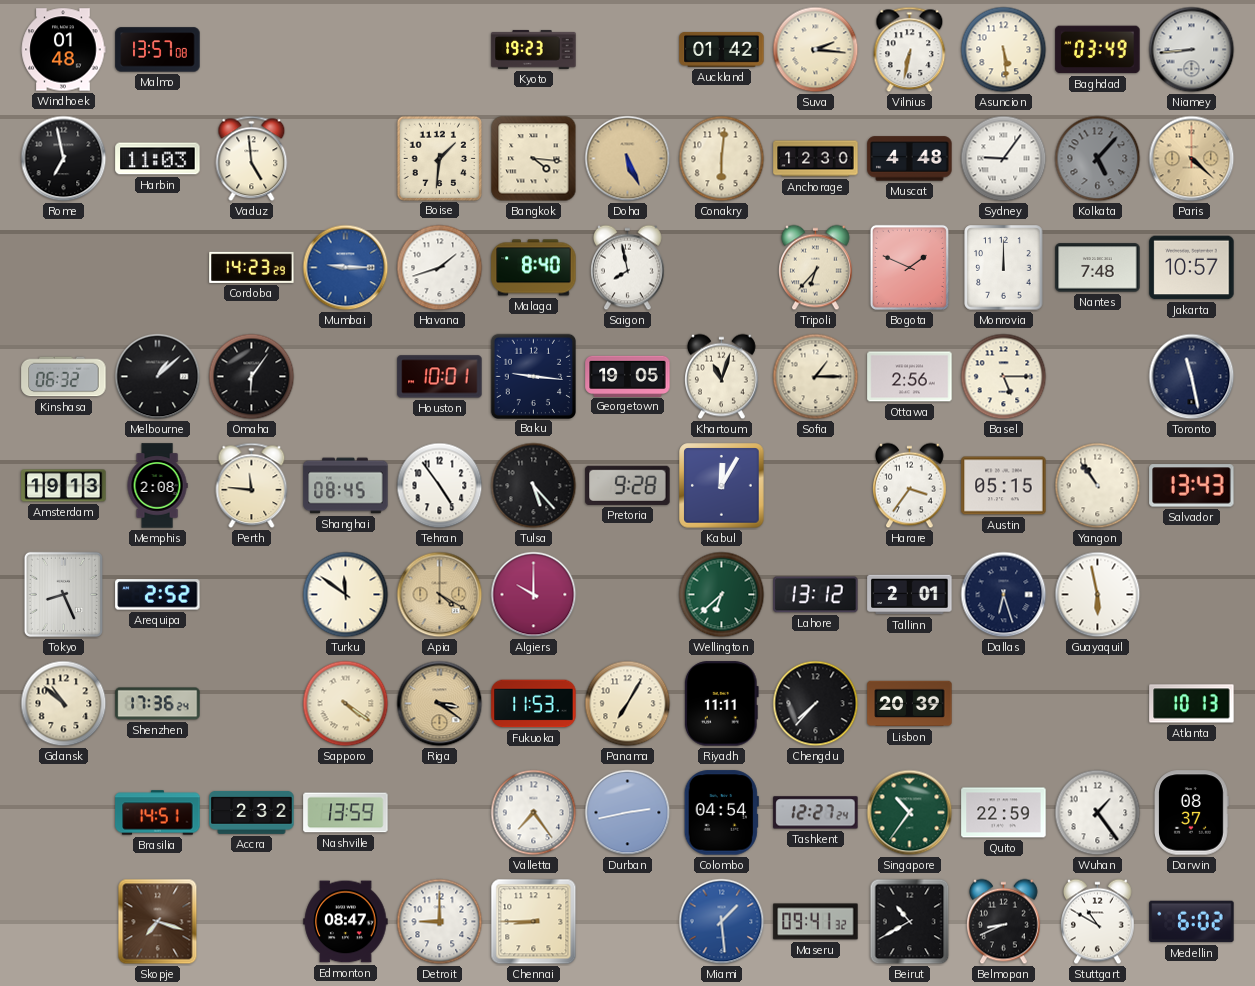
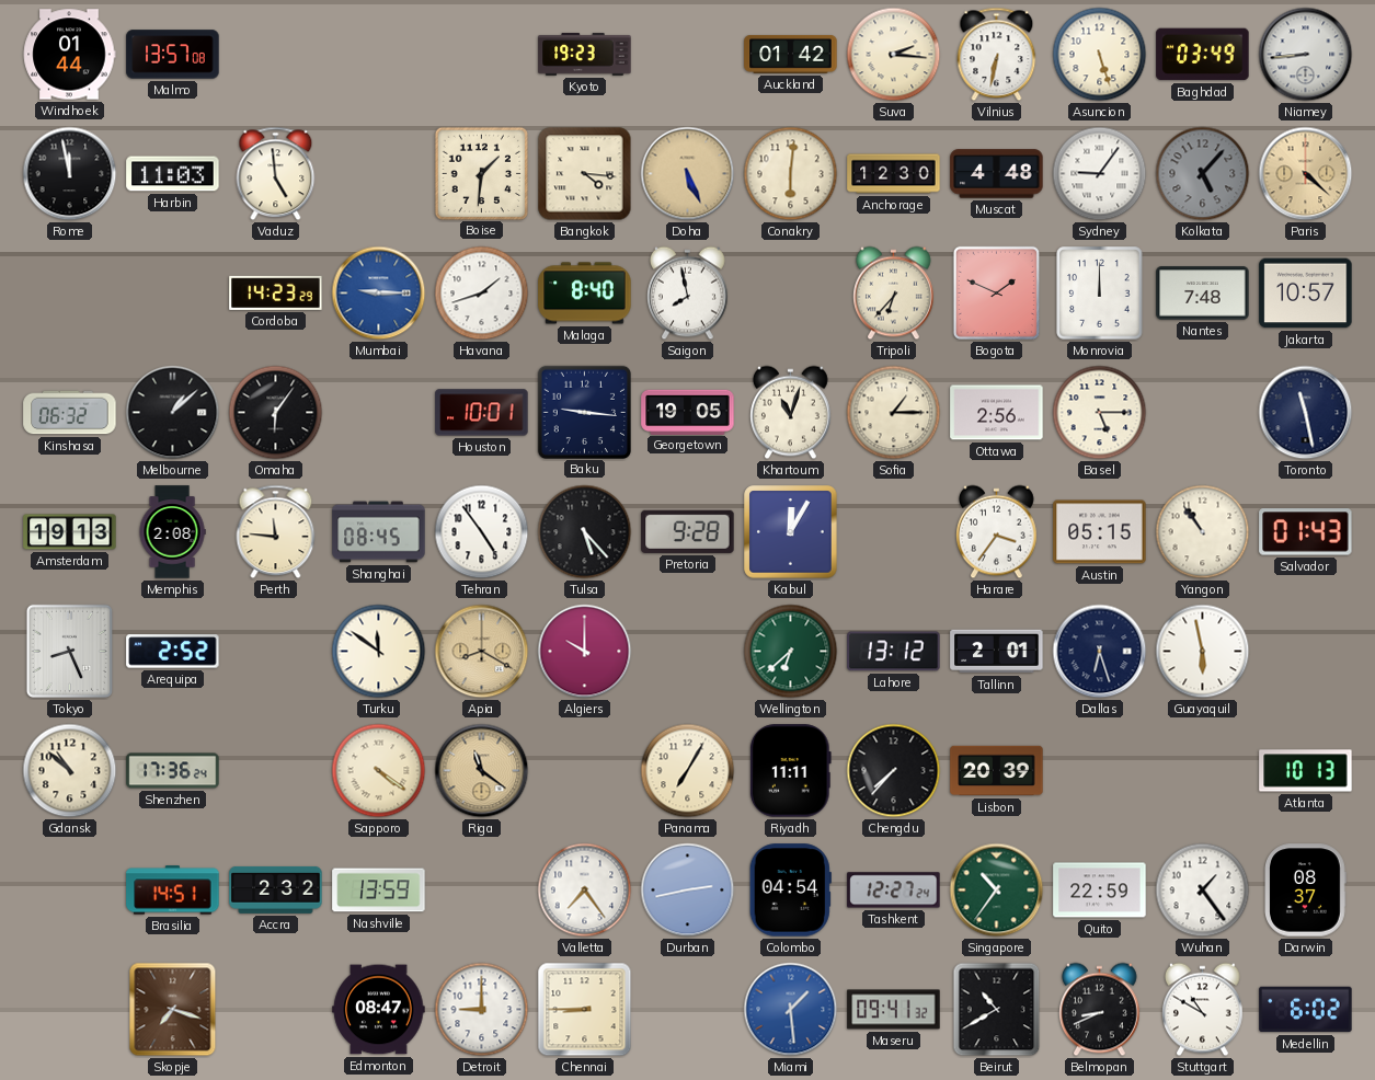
Windhoek: 01:48 -> 01:44
Asuncion: 5:29 -> 5:27
Rome: 6:58 -> 11:58
Salvador: 13:43 -> 01:43
Apia: 4:20 -> 8:20
Riga: 3:21 -> 11:21
Fukuoka: 11:53 -> none
